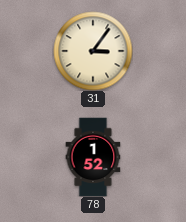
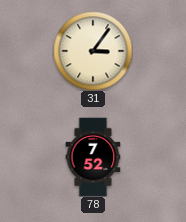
78: 1:52 -> 7:52
